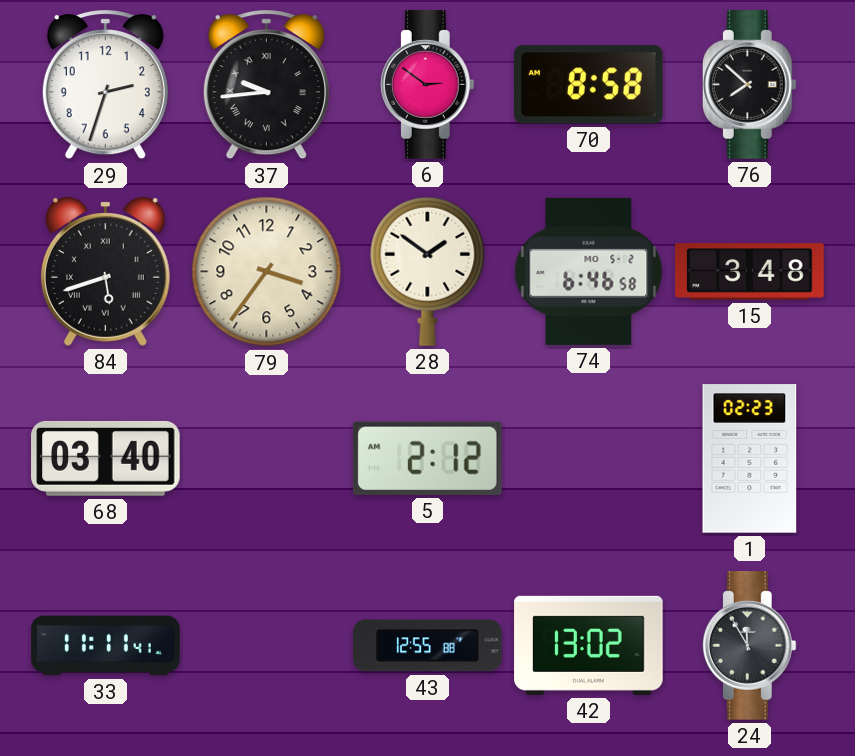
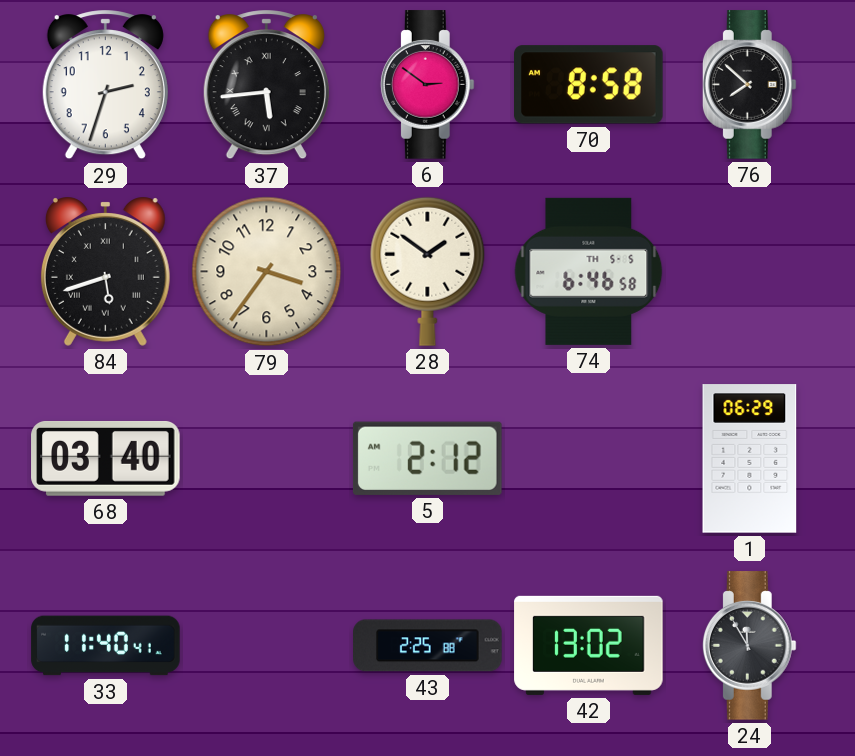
37: 9:44 -> 5:44
74 date: MO 5-2 -> TH 5-5
15: 3:48 -> none
1: 02:23 -> 06:29
33: 11:11 -> 11:40
43: 12:55 -> 2:25
